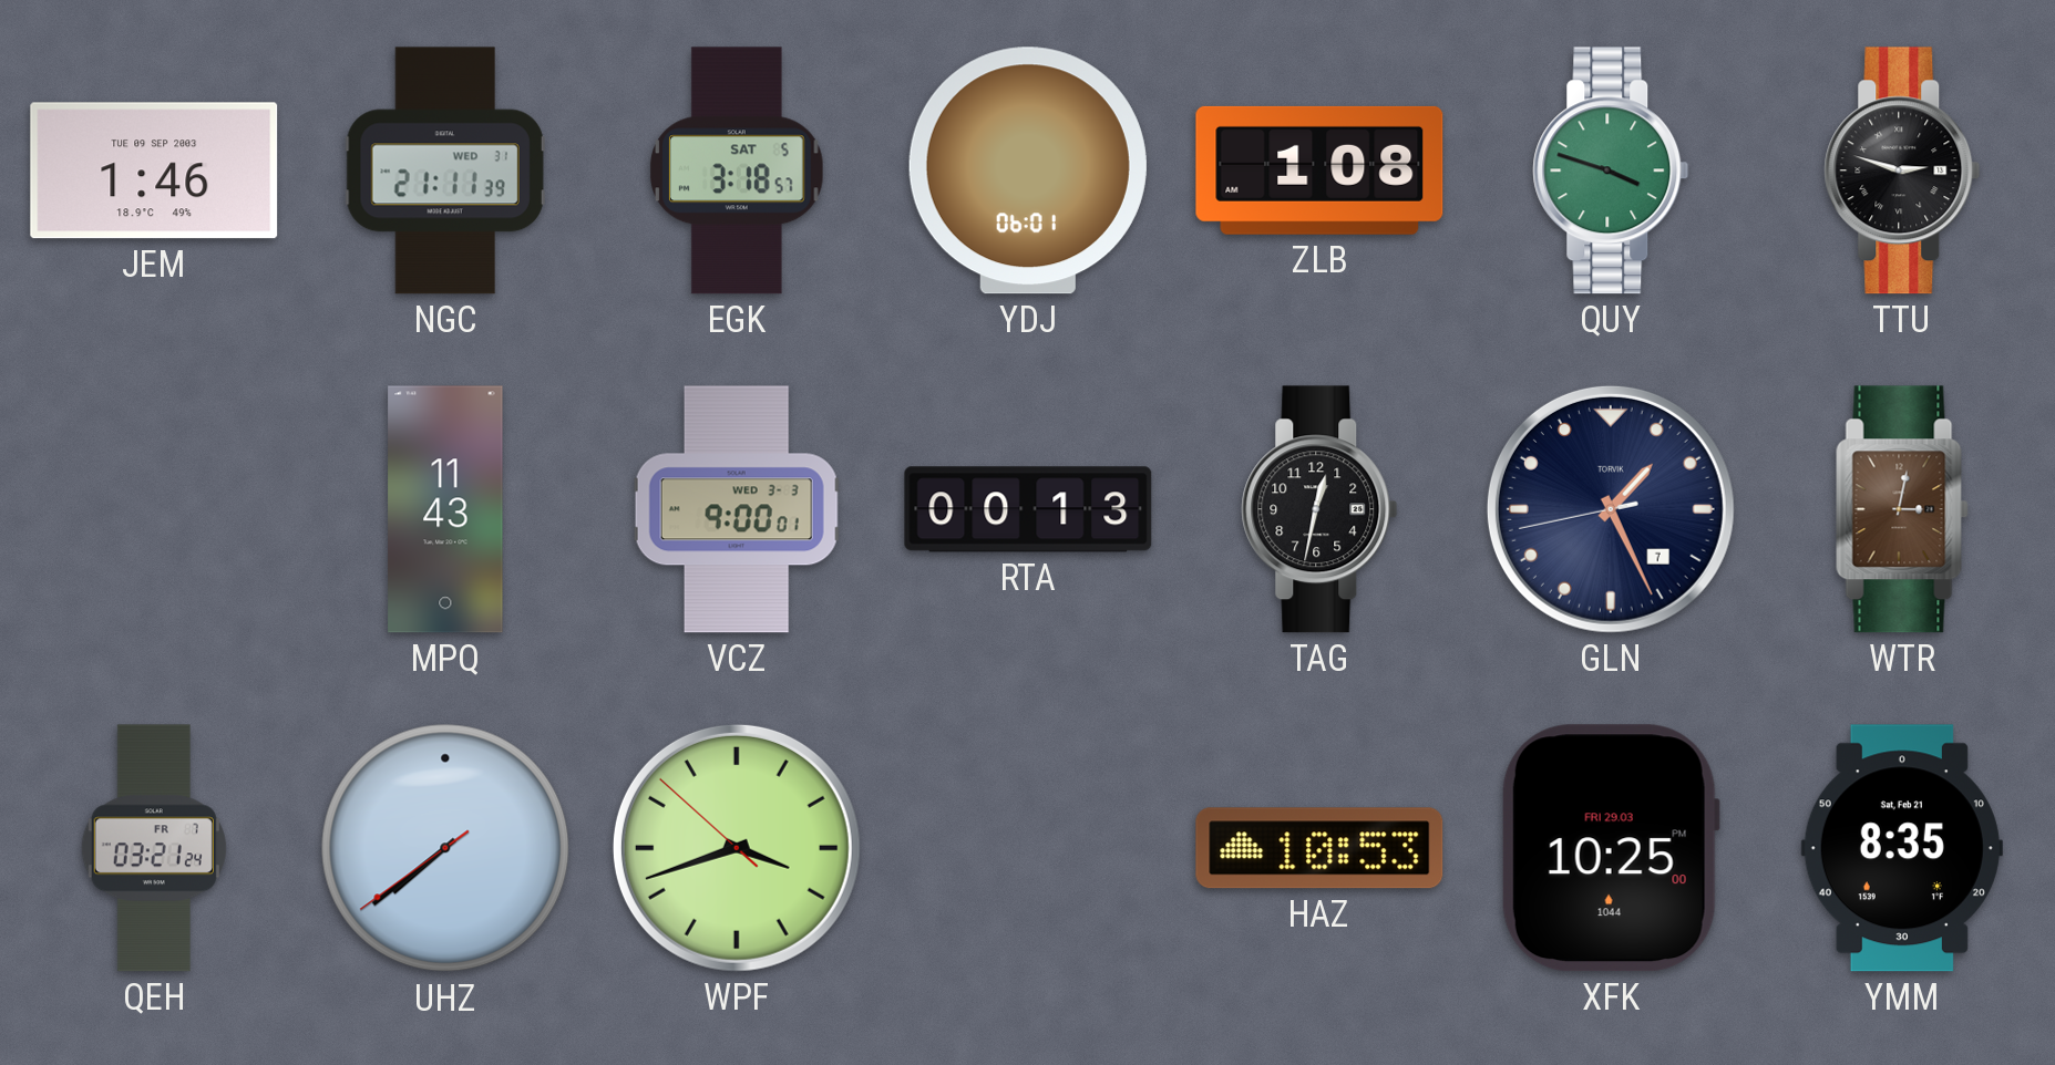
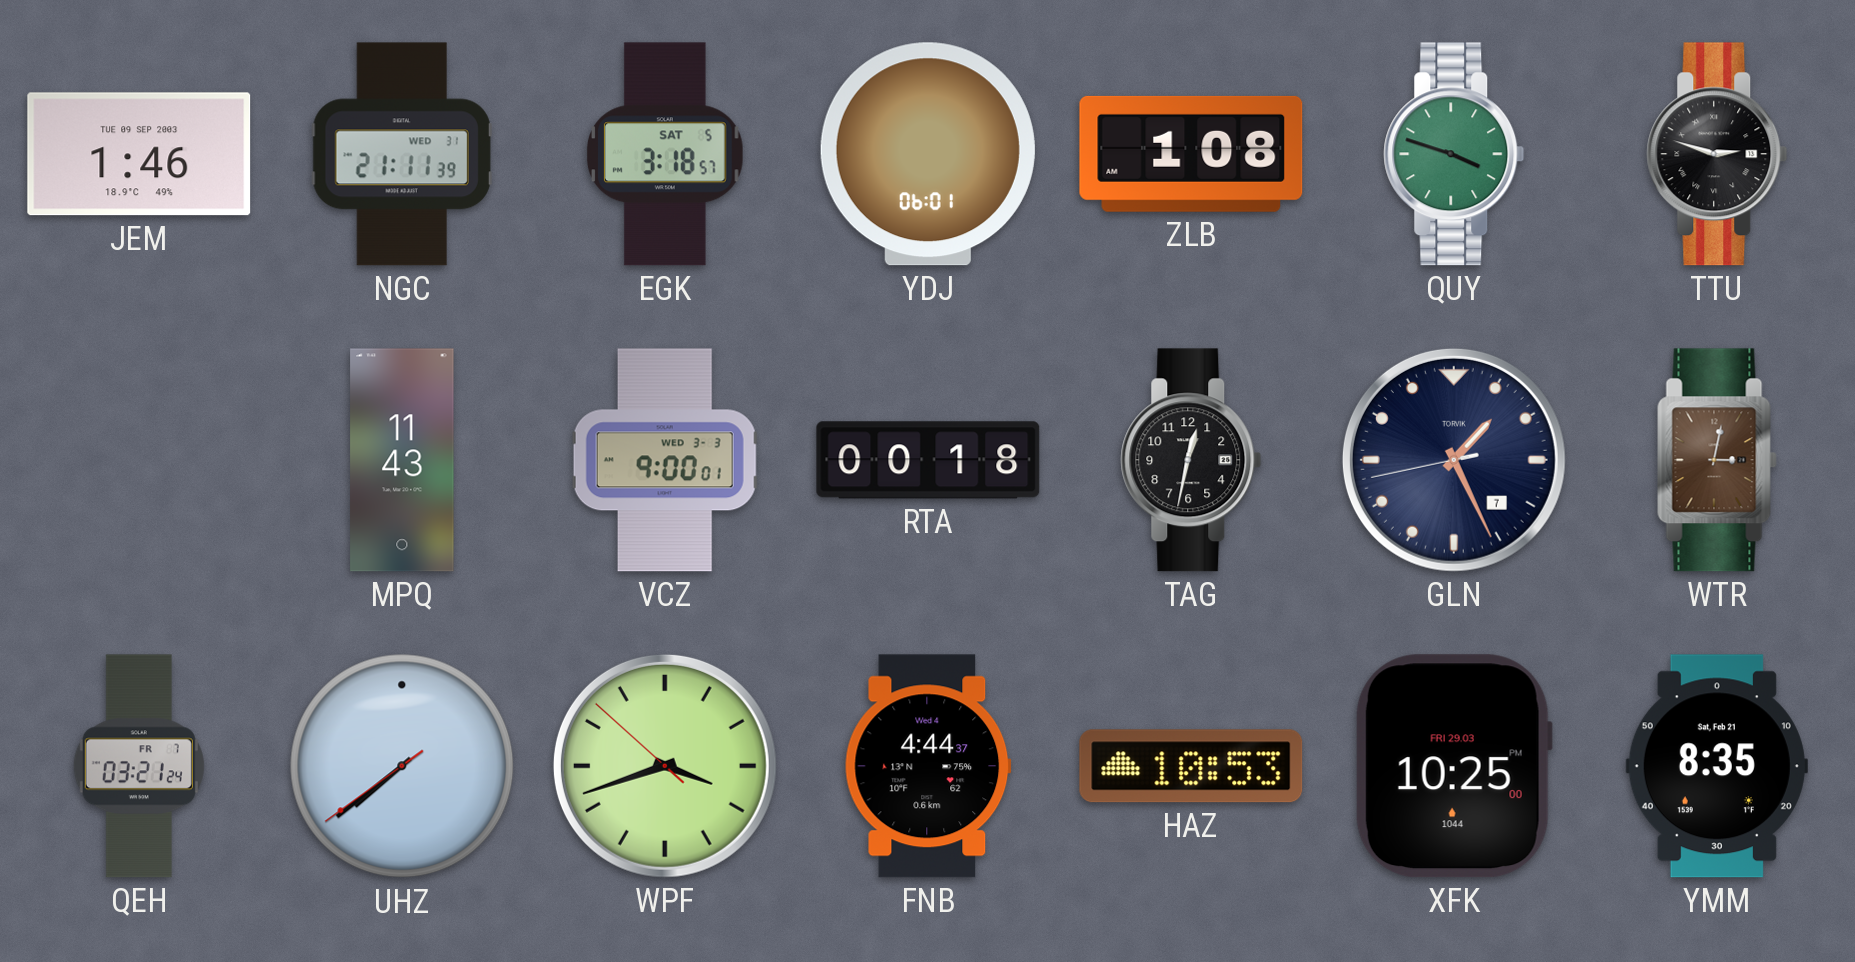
RTA: 00:13 -> 00:18
FNB: none -> 4:44
